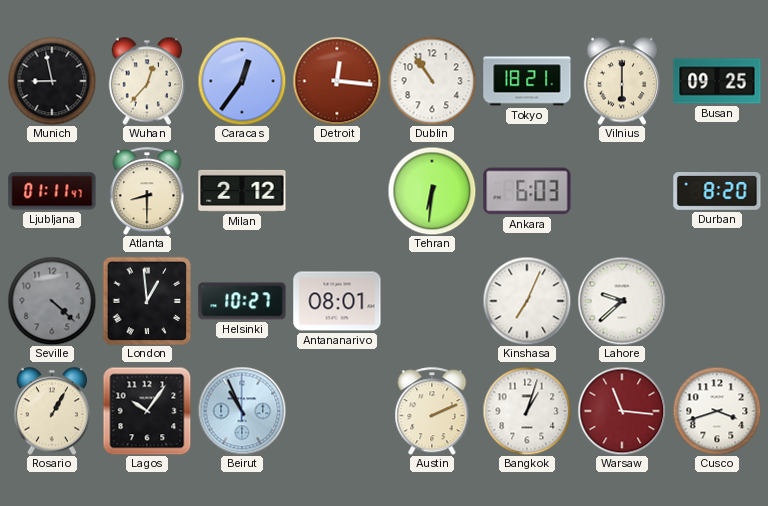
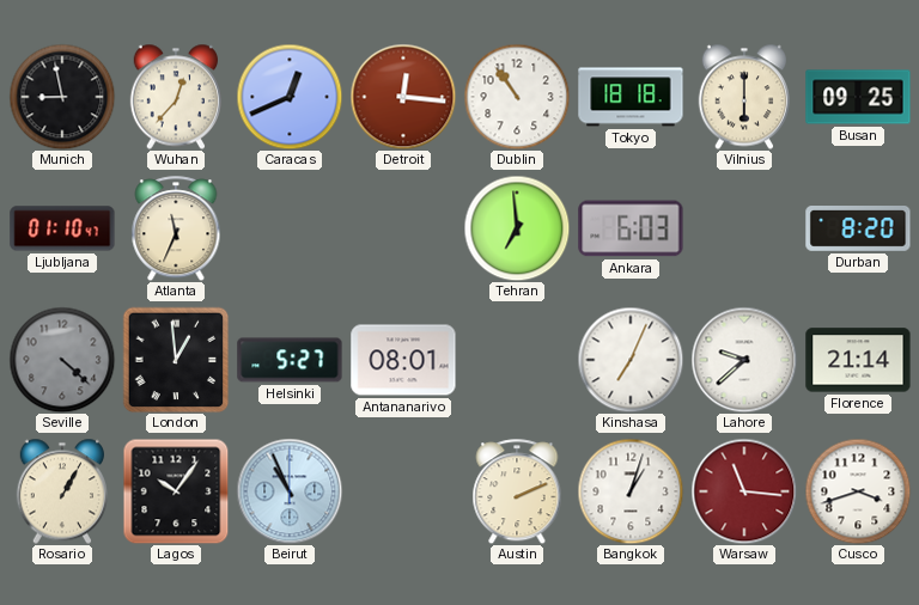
Caracas: 12:36 -> 12:41
Tokyo: 18:21 -> 18:18
Ljubljana: 01:11 -> 01:10
Atlanta: 8:30 -> 11:34
Milan: 2:12 -> none
Tehran: 6:31 -> 6:59
Helsinki: 10:27 -> 5:27
Florence: none -> 21:14
